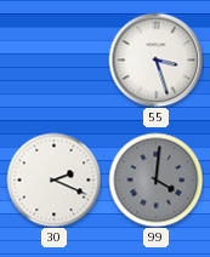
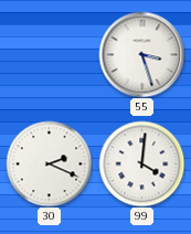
99 dial: grey -> white
